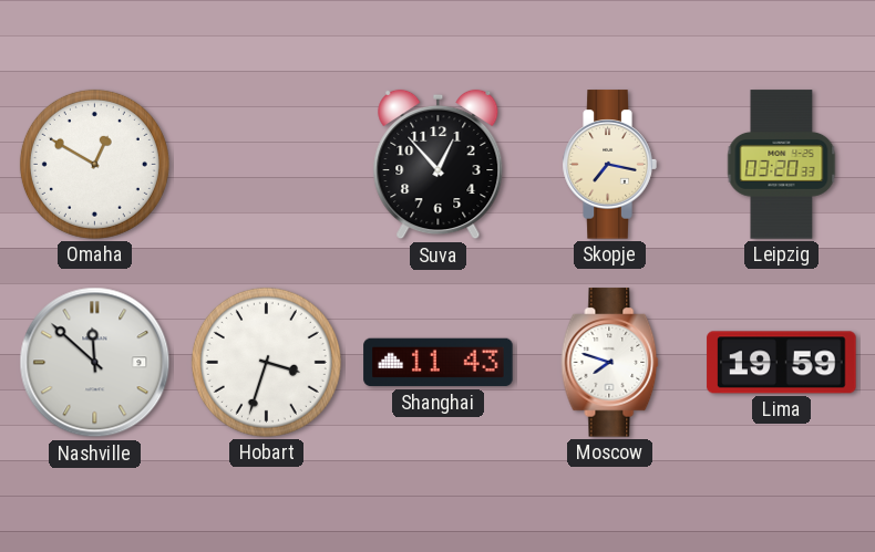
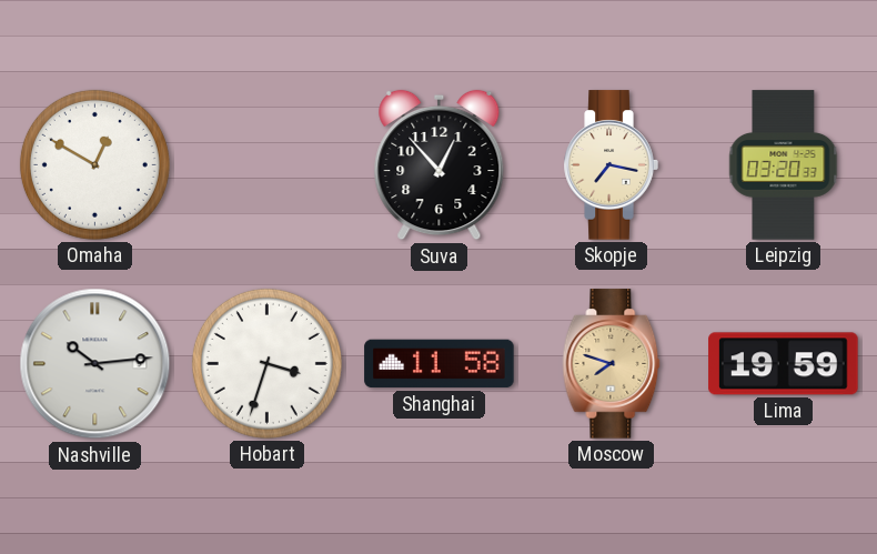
Nashville: 11:52 -> 10:14
Shanghai: 11:43 -> 11:58
Moscow dial: white -> champagne
